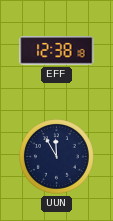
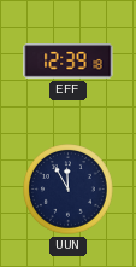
EFF: 12:38 -> 12:39
